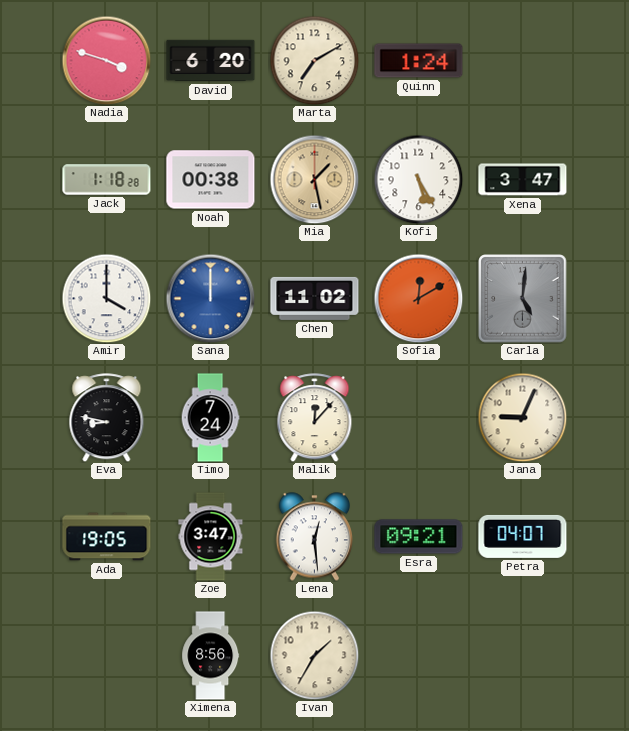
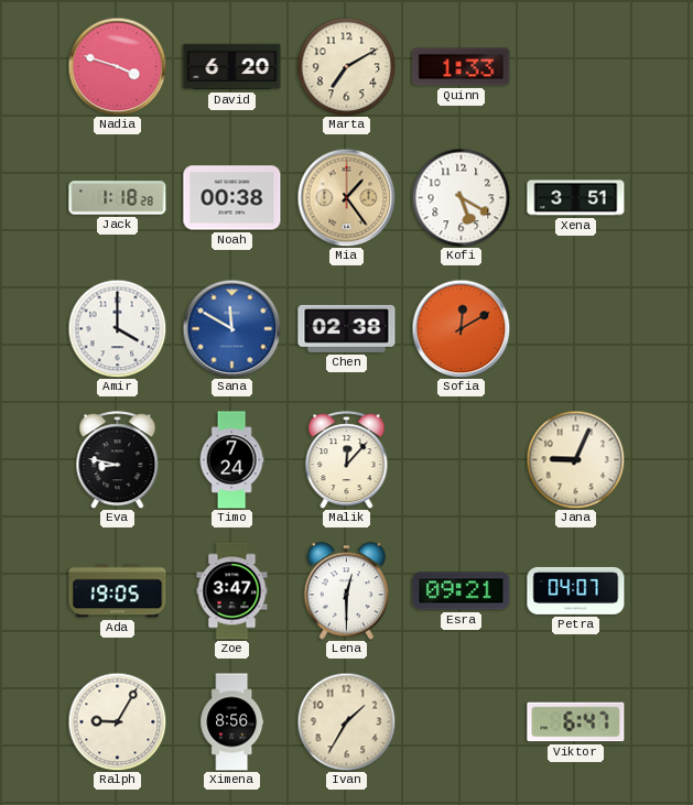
Quinn: 1:24 -> 1:33
Mia: 1:28 -> 1:24
Kofi: 5:25 -> 5:20
Xena: 3:47 -> 3:51
Sana: 12:00 -> 11:50
Chen: 11:02 -> 02:38
Carla: 5:01 -> none
Lena: 12:29 -> 12:30
Ralph: none -> 9:05
Viktor: none -> 6:47
